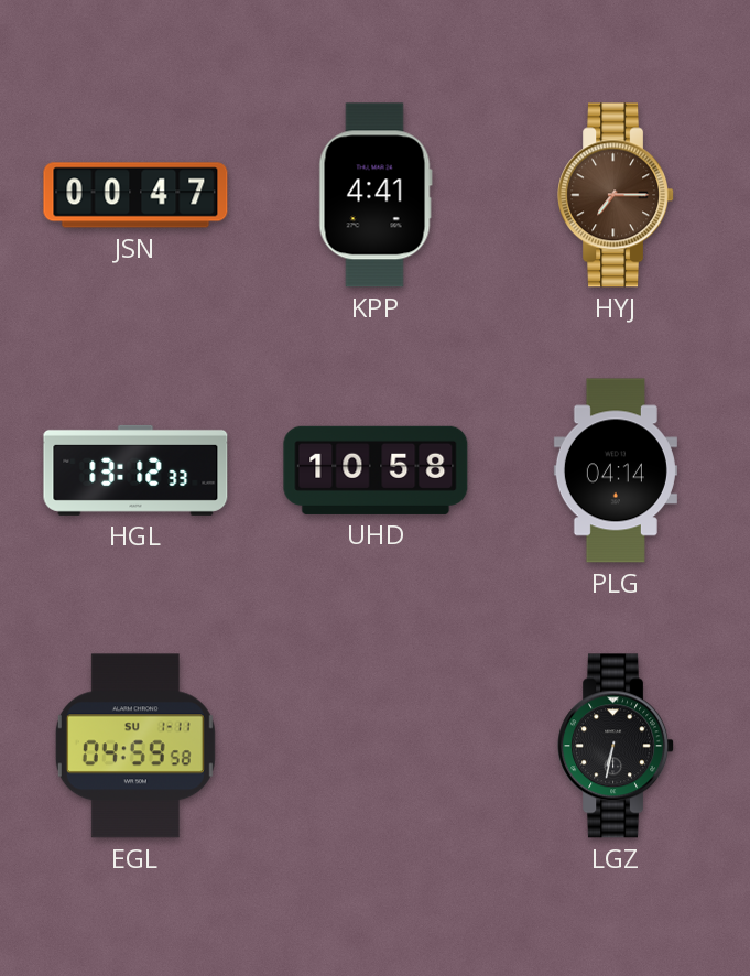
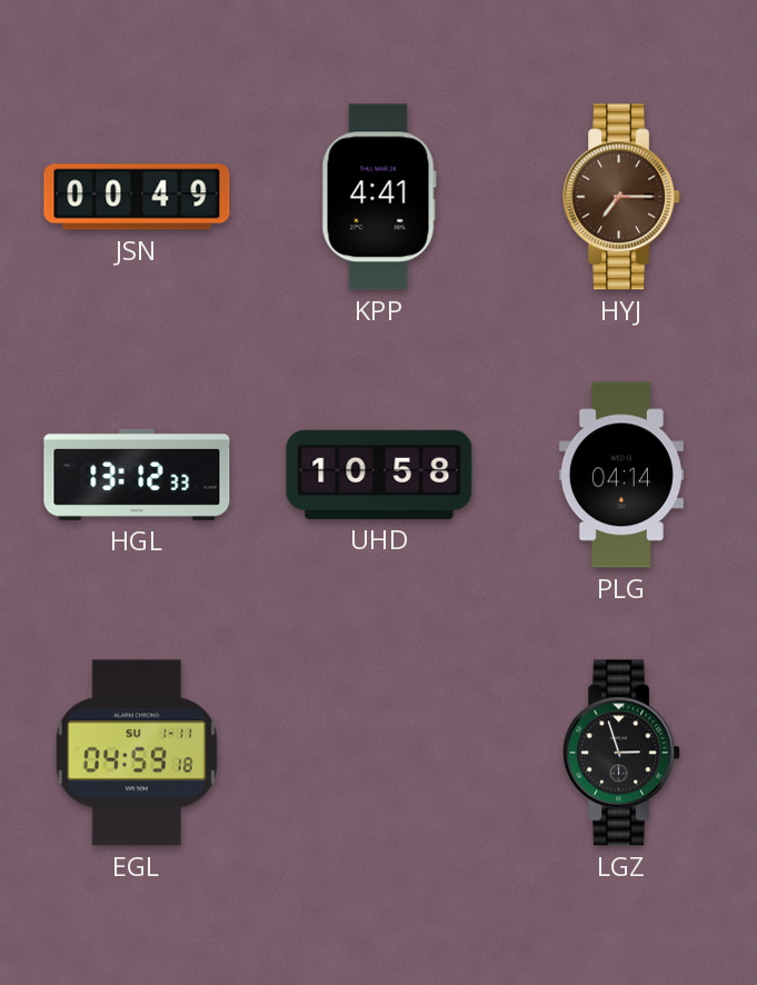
JSN: 00:47 -> 00:49
EGL: 04:59:58 -> 04:59:18
LGZ: 6:32 -> 2:57
